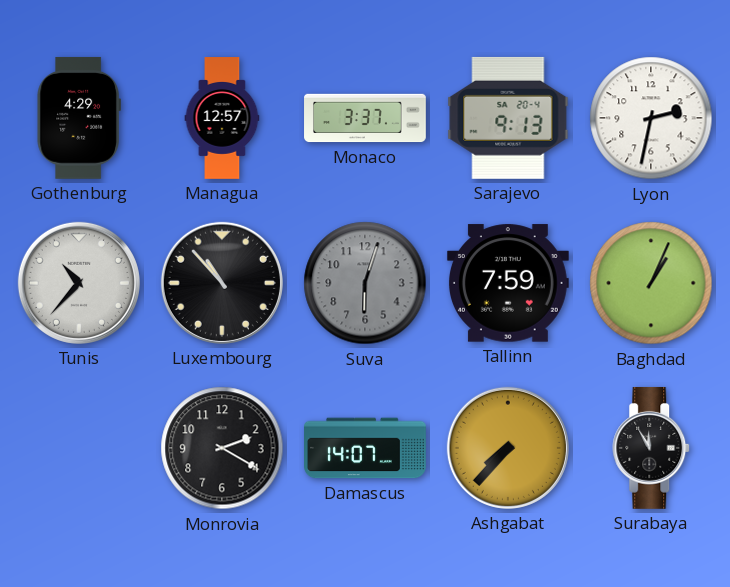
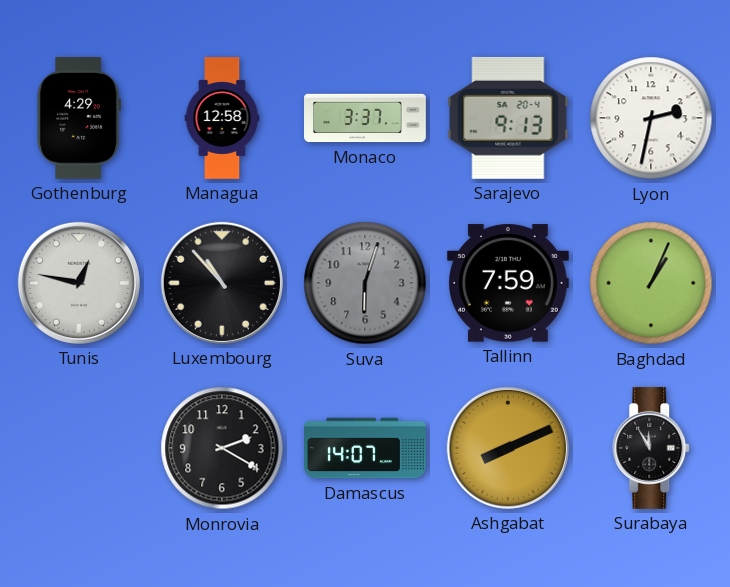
Managua: 12:57 -> 12:58
Tunis: 10:37 -> 12:47
Ashgabat: 7:37 -> 8:11
